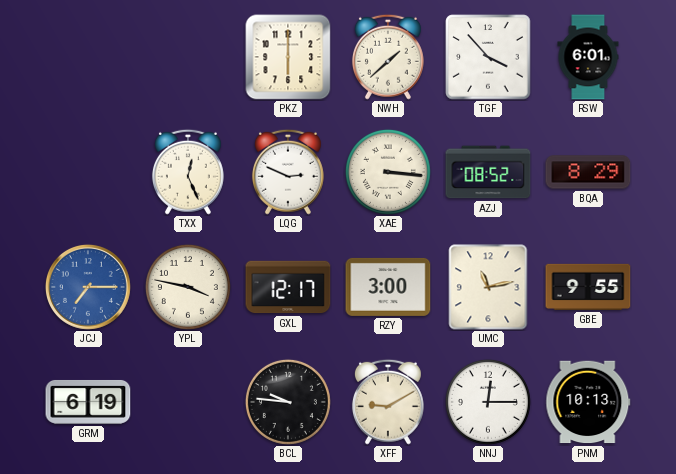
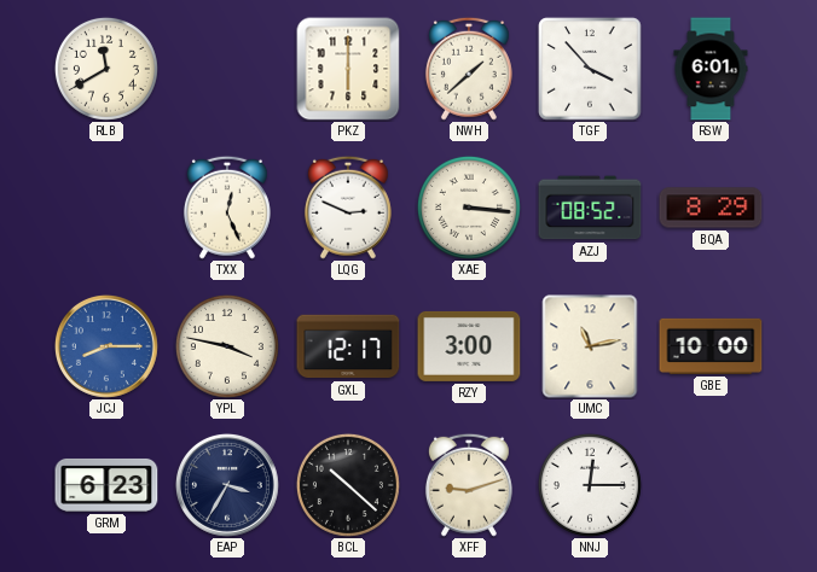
RLB: none -> 11:40
JCJ: 7:15 -> 8:15
GBE: 9:55 -> 10:00
GRM: 6:19 -> 6:23
EAP: none -> 3:35
BCL: 9:46 -> 10:22
XFF: 9:10 -> 9:12
PNM: 10:13 -> none
